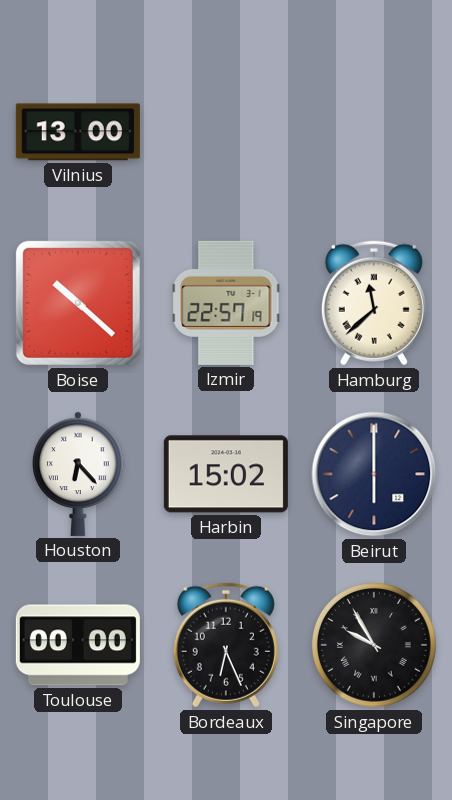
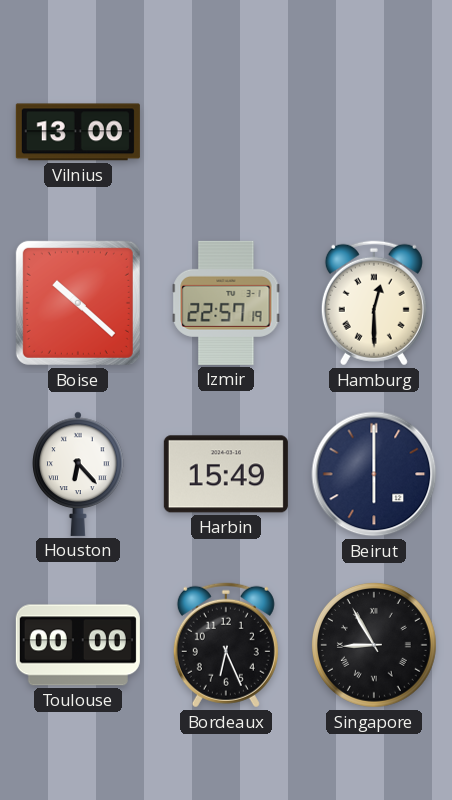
Hamburg: 11:38 -> 12:30
Harbin: 15:02 -> 15:49
Singapore: 9:55 -> 8:55
